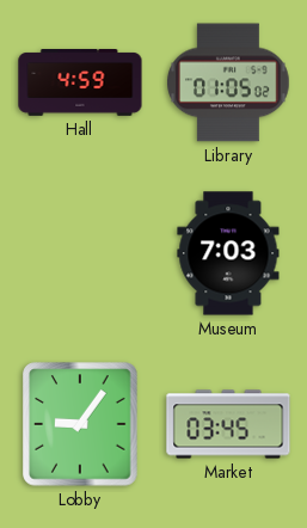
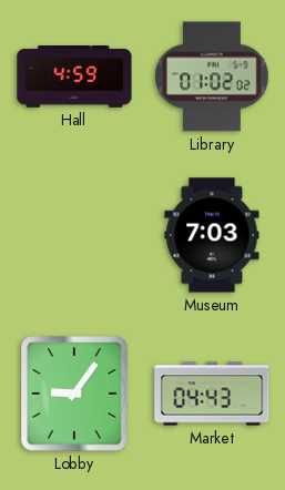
Library: 01:05 -> 01:02
Market: 03:45 -> 04:43
